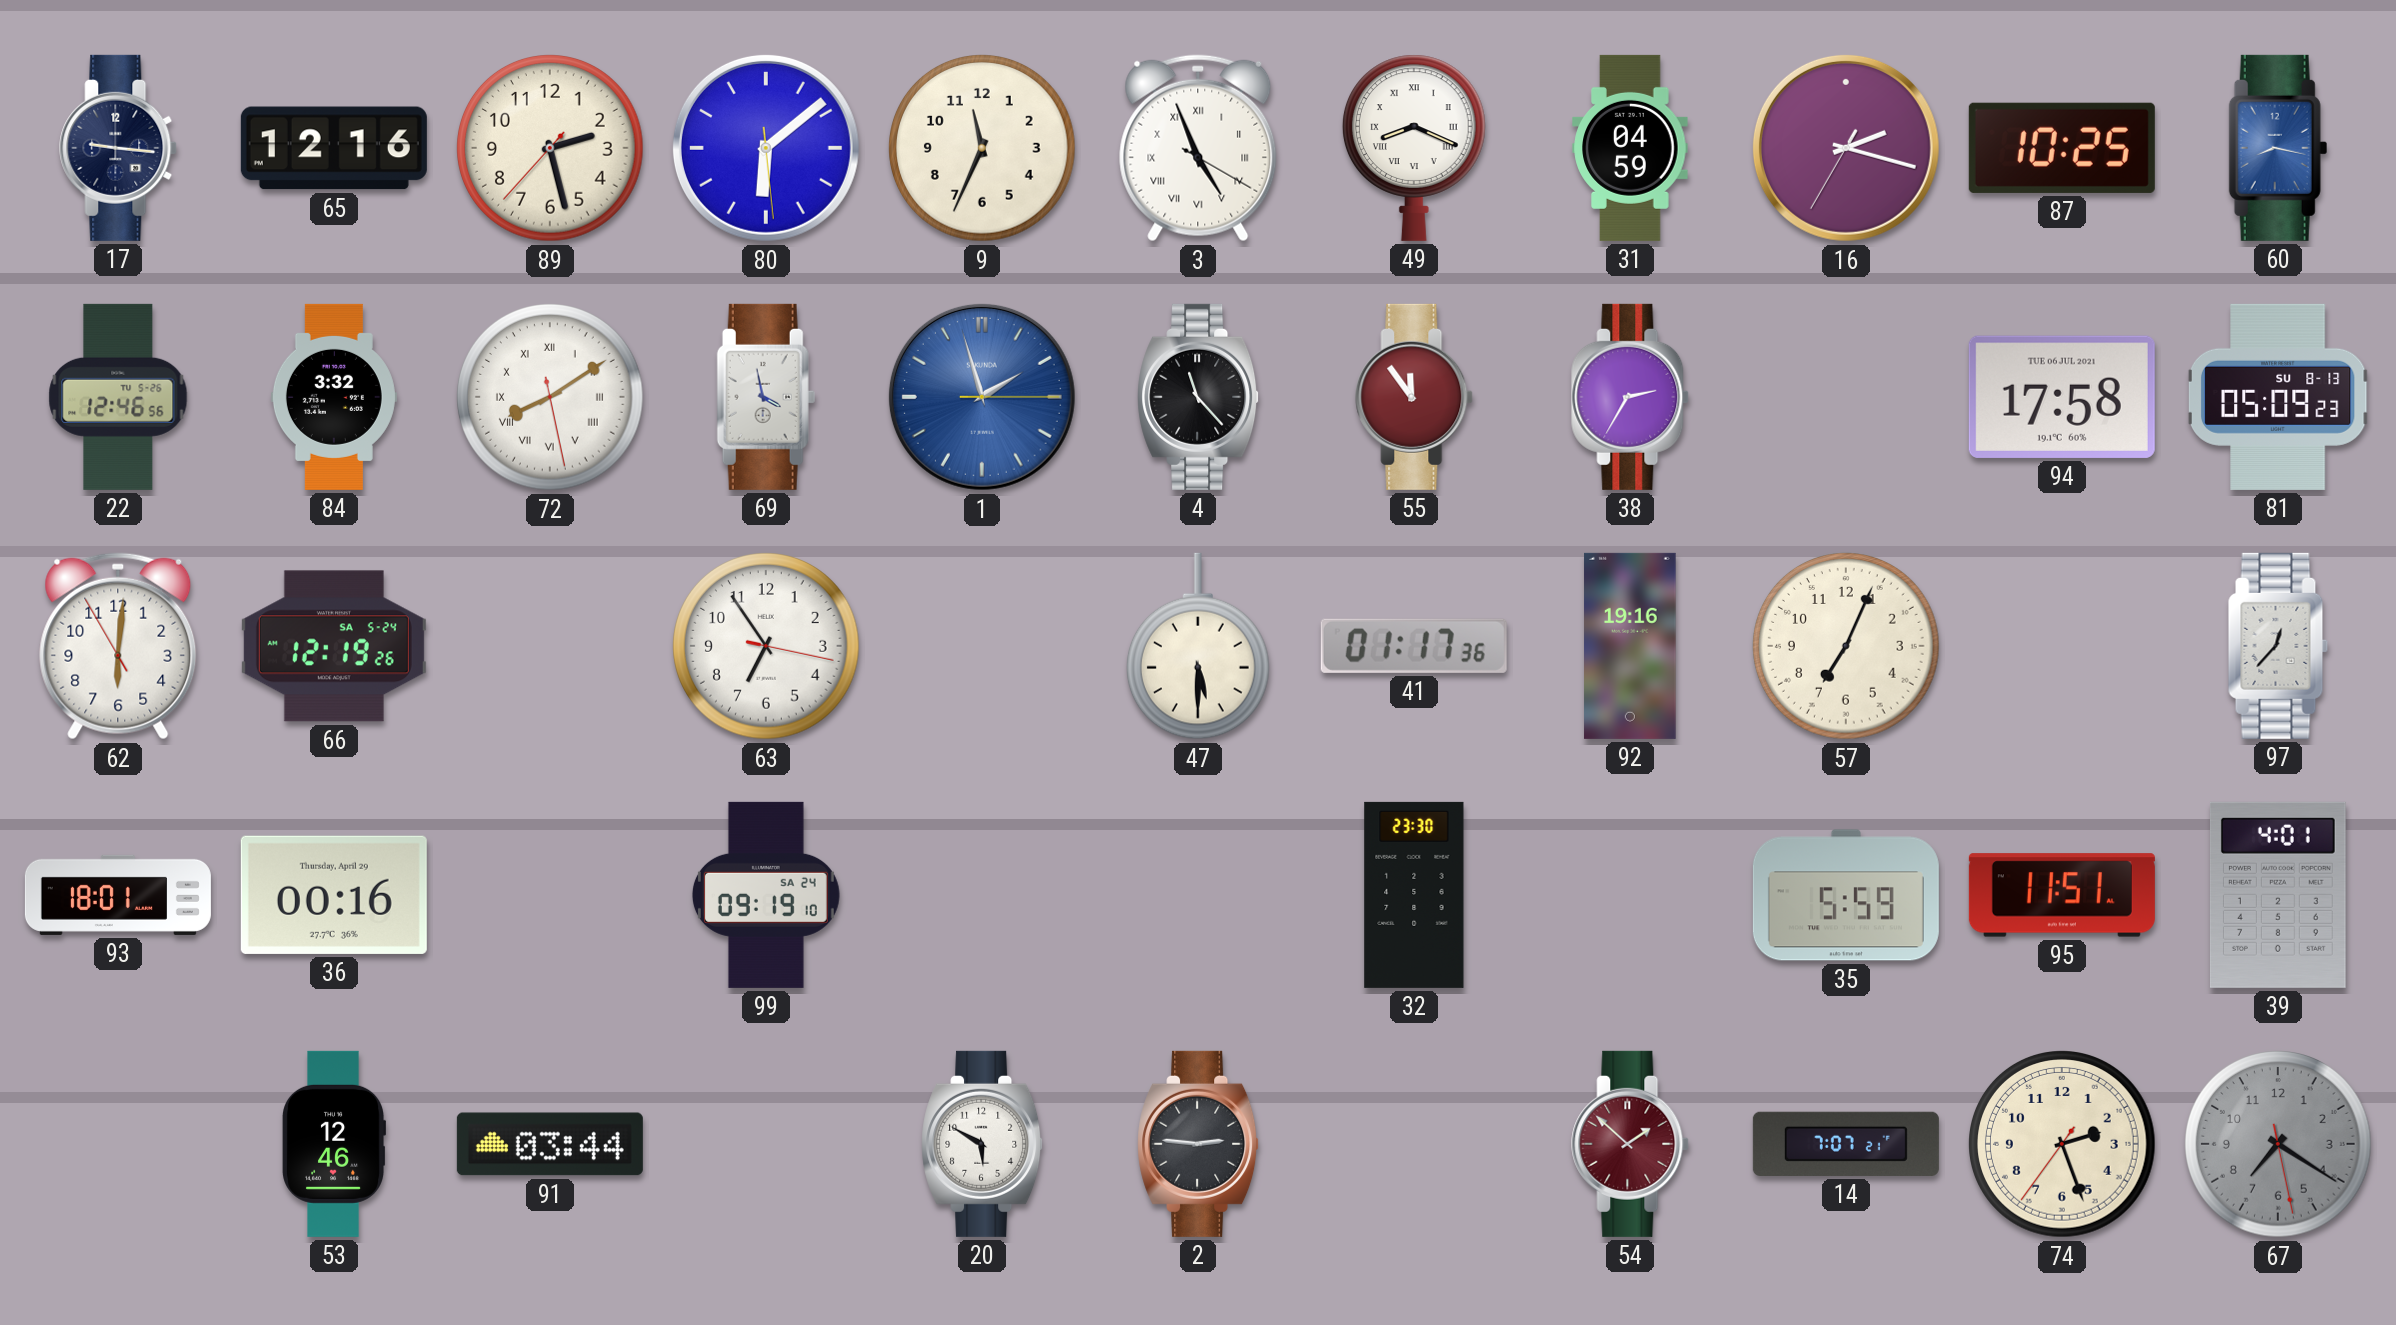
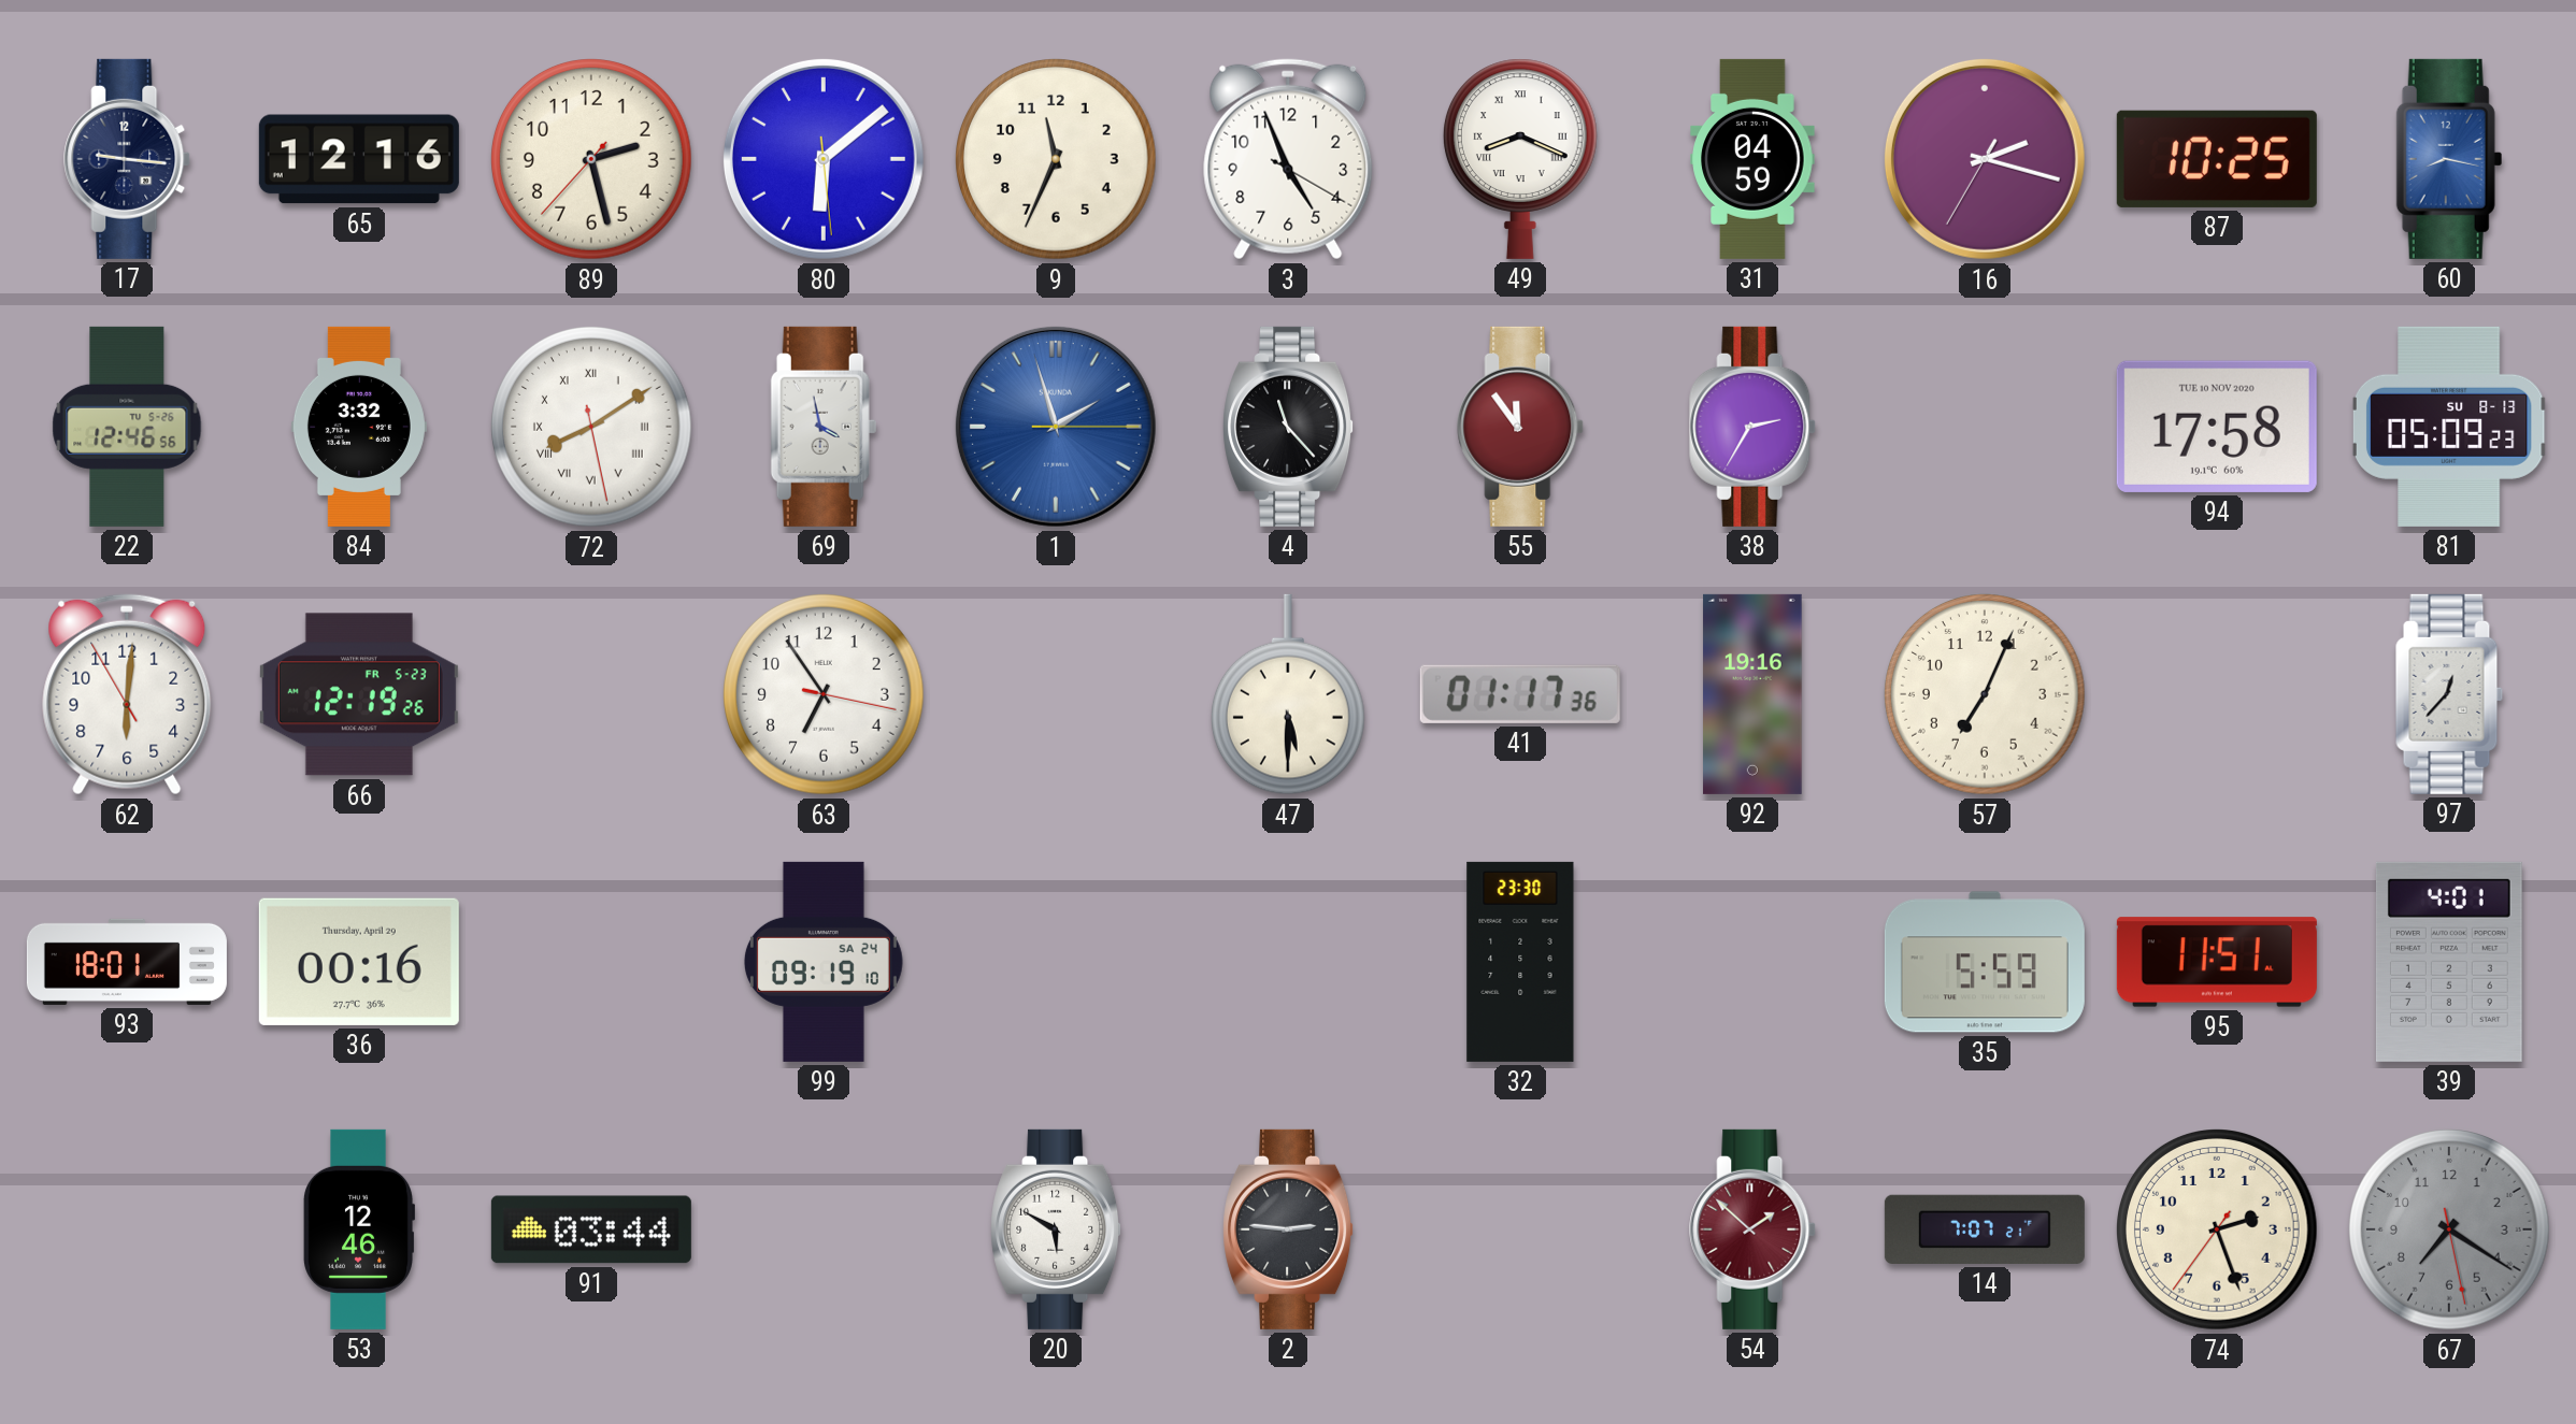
3 numerals: Roman -> Arabic
94 date: TUE 06 JUL 2021 -> TUE 10 NOV 2020
66 date: SA 5-24 -> FR 5-23
